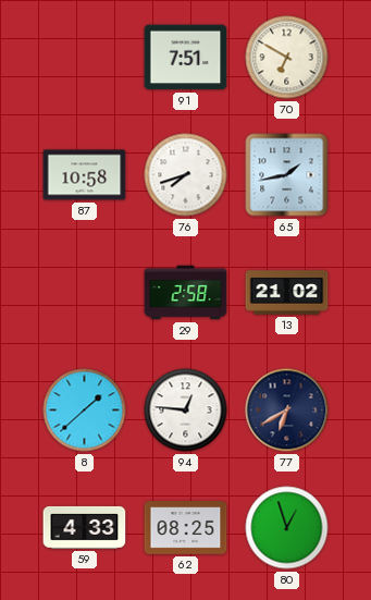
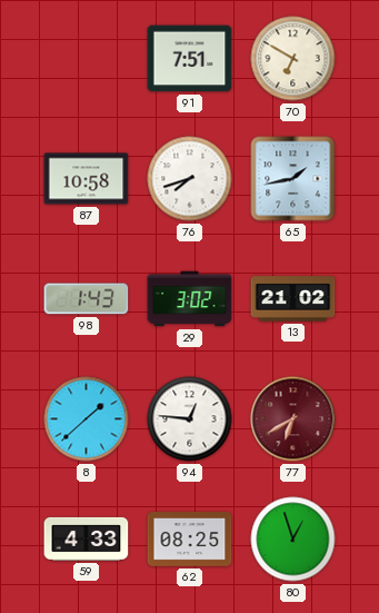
98: none -> 1:43
29: 2:58 -> 3:02
77 dial: navy -> burgundy
